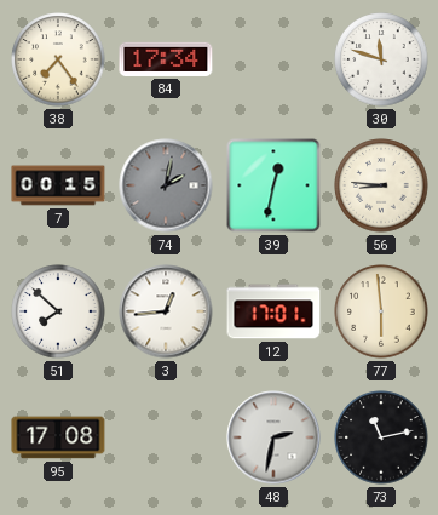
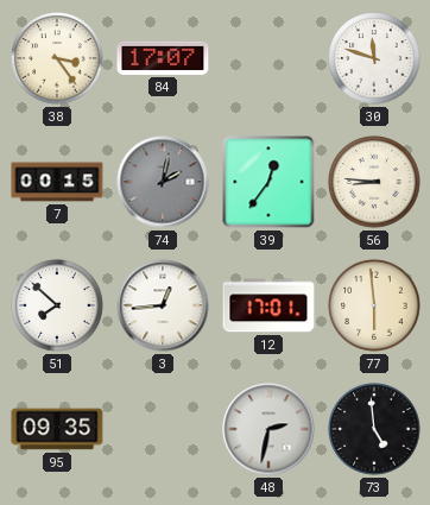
38: 7:24 -> 3:24
84: 17:34 -> 17:07
39: 12:32 -> 12:36
95: 17:08 -> 09:35
73: 11:13 -> 4:59
